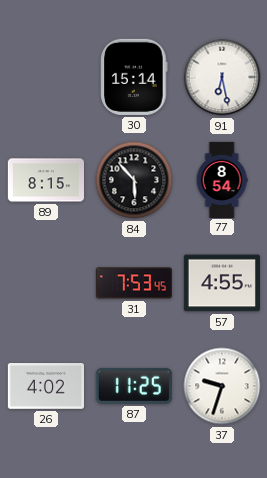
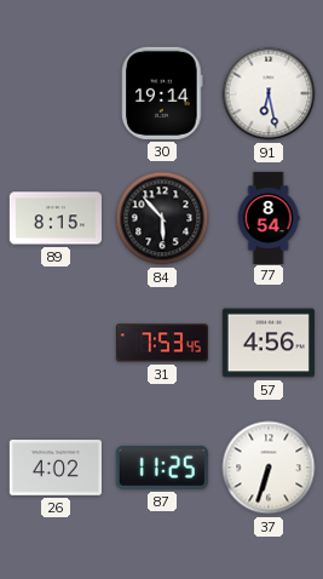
30: 15:14 -> 19:14
57: 4:55 -> 4:56
37: 9:33 -> 6:33
